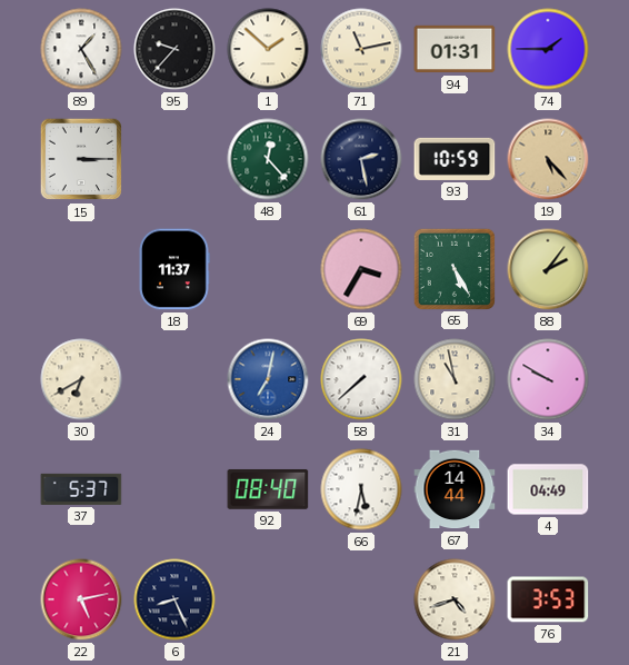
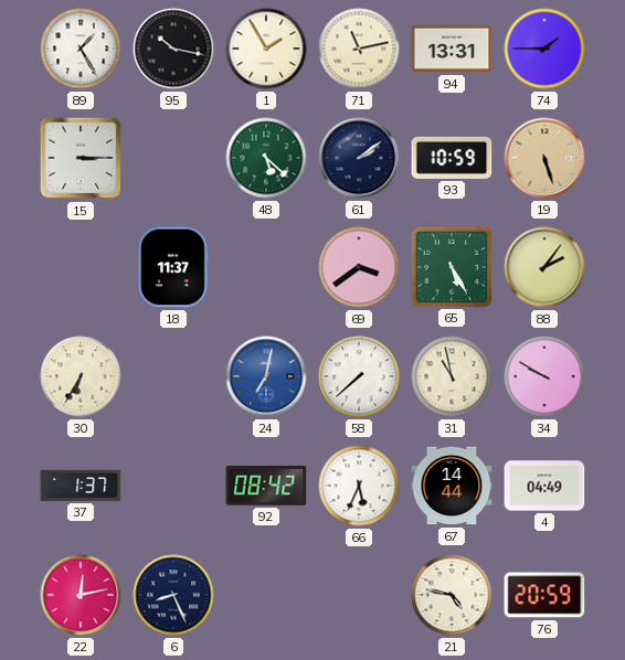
95: 9:37 -> 10:17
1: 1:52 -> 1:55
94: 01:31 -> 13:31
48: 12:23 -> 5:22
61: 2:28 -> 2:09
19: 5:23 -> 5:27
69: 3:35 -> 3:39
30: 6:40 -> 6:35
37: 5:37 -> 1:37
92: 08:40 -> 08:42
66: 5:32 -> 5:34
22: 5:13 -> 12:13
21: 4:42 -> 4:47
76: 3:53 -> 20:59
